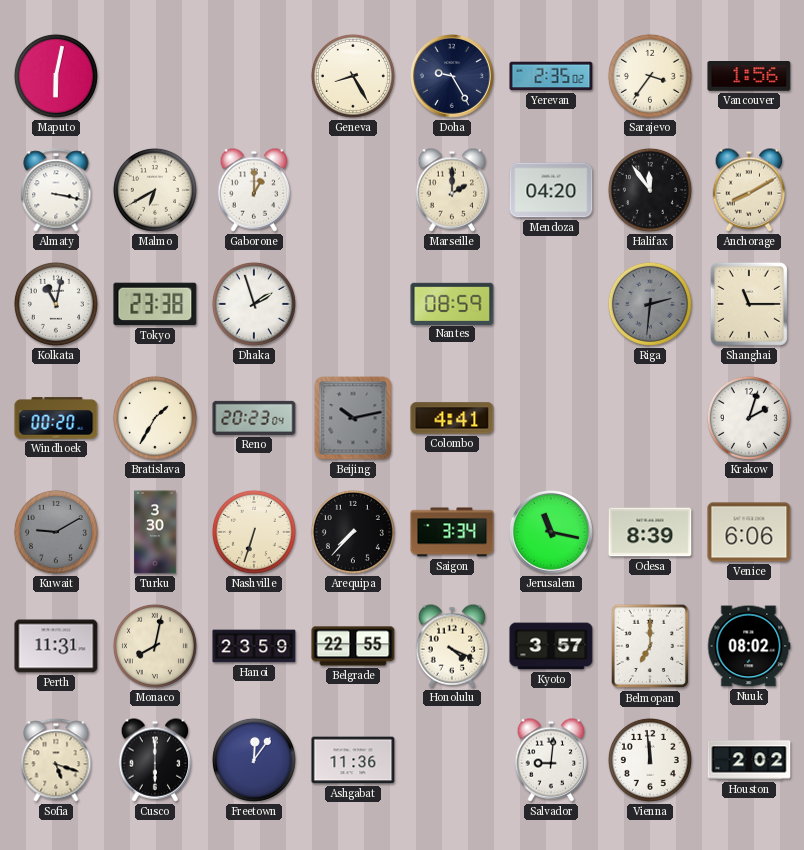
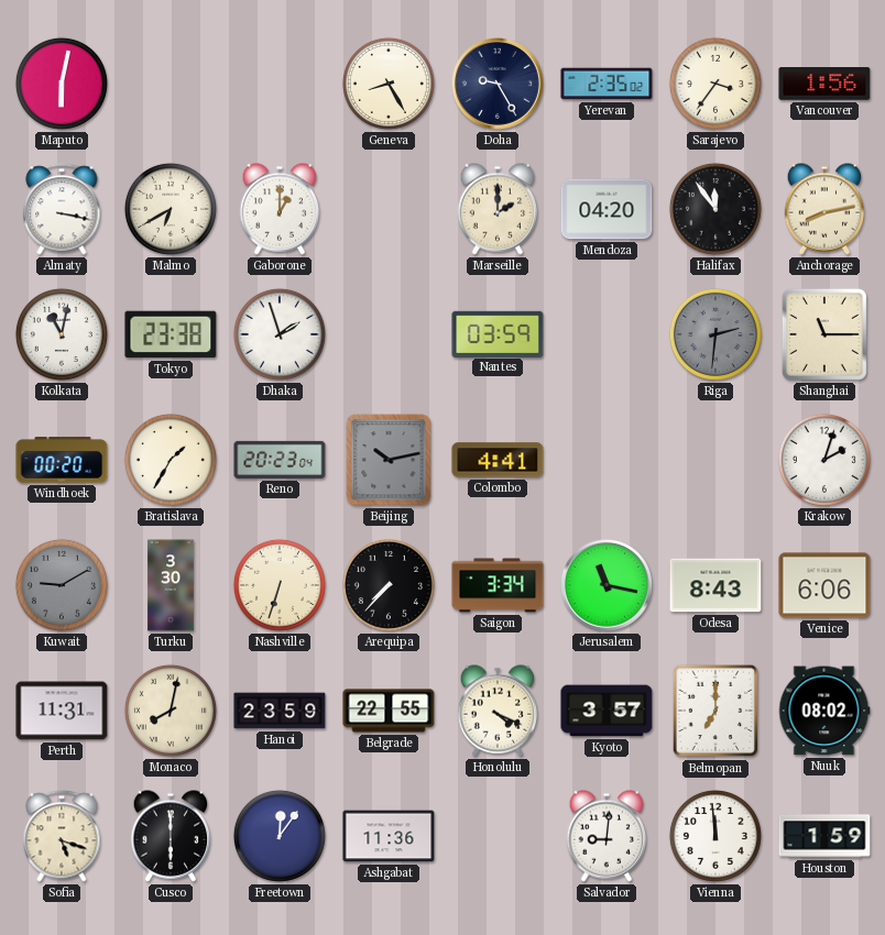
Anchorage: 8:10 -> 8:13
Nantes: 08:59 -> 03:59
Odesa: 8:39 -> 8:43
Houston: 2:02 -> 1:59
